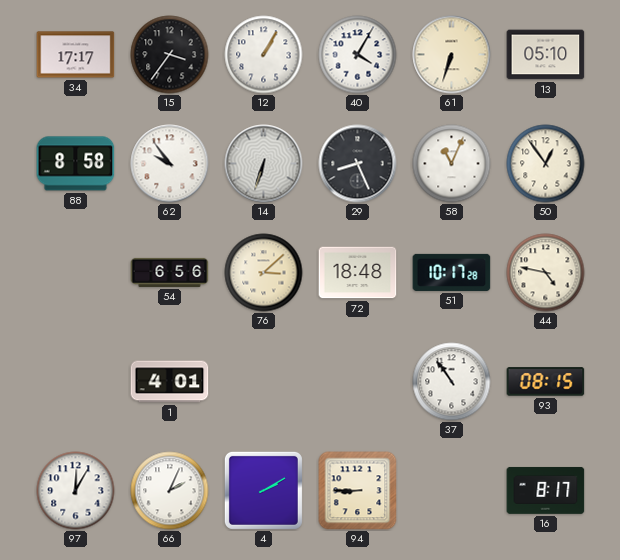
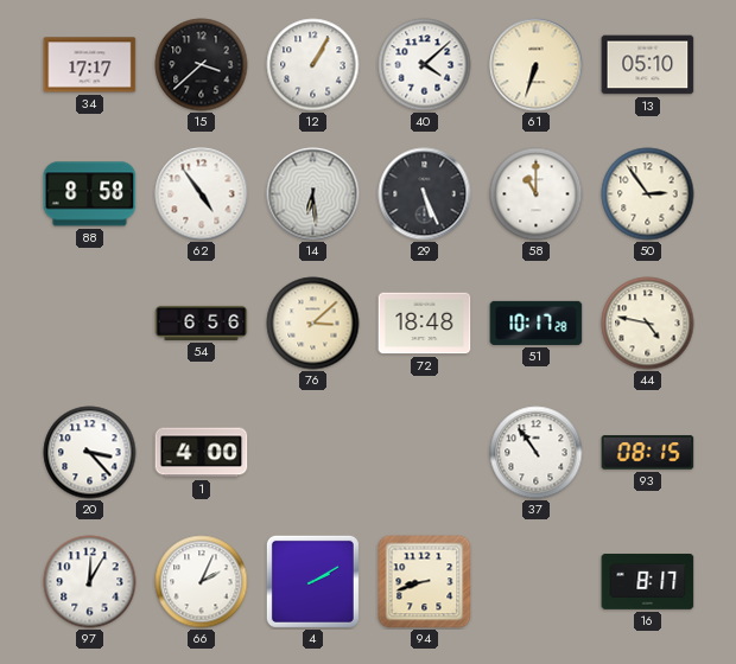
15: 3:36 -> 3:38
40: 4:05 -> 4:08
62: 9:54 -> 4:54
14: 6:33 -> 6:29
29: 8:26 -> 5:26
58: 11:04 -> 11:00
50: 12:54 -> 2:54
20: none -> 3:23
1: 4:01 -> 4:00
94: 8:45 -> 8:42
